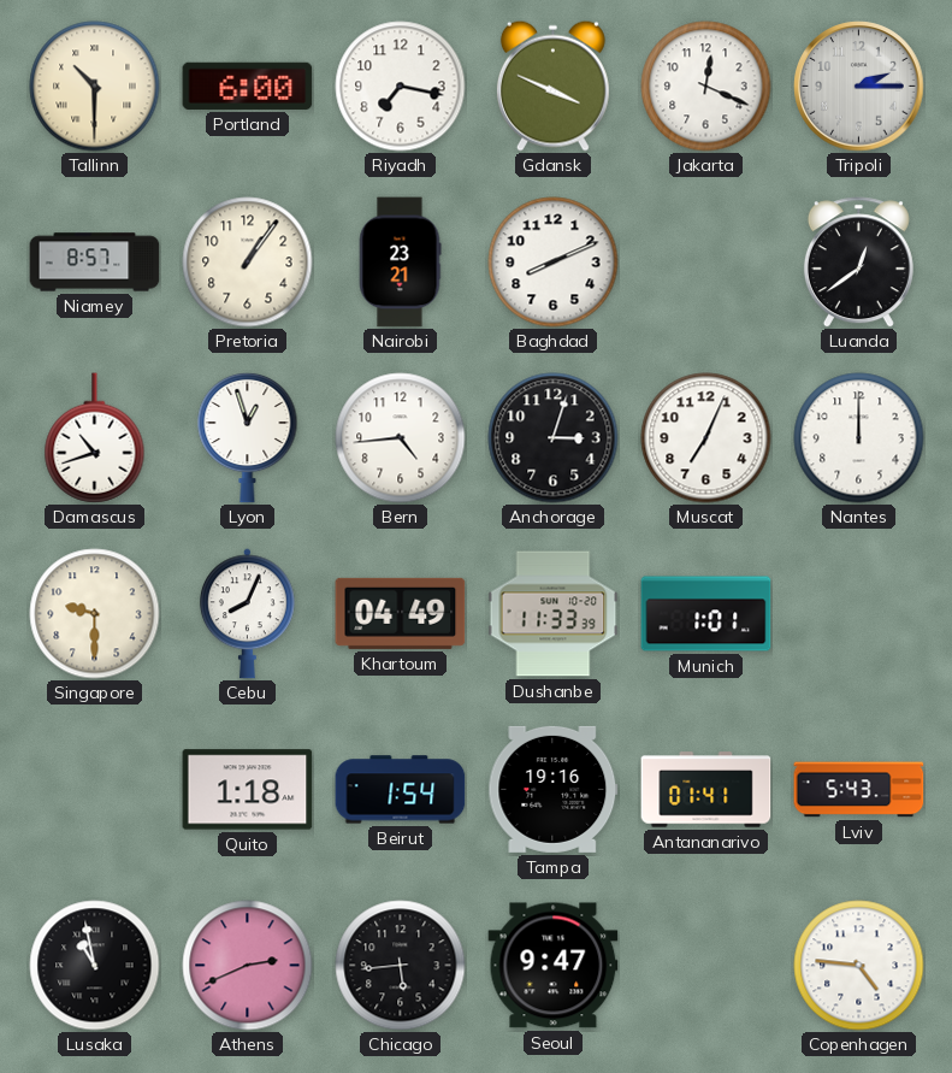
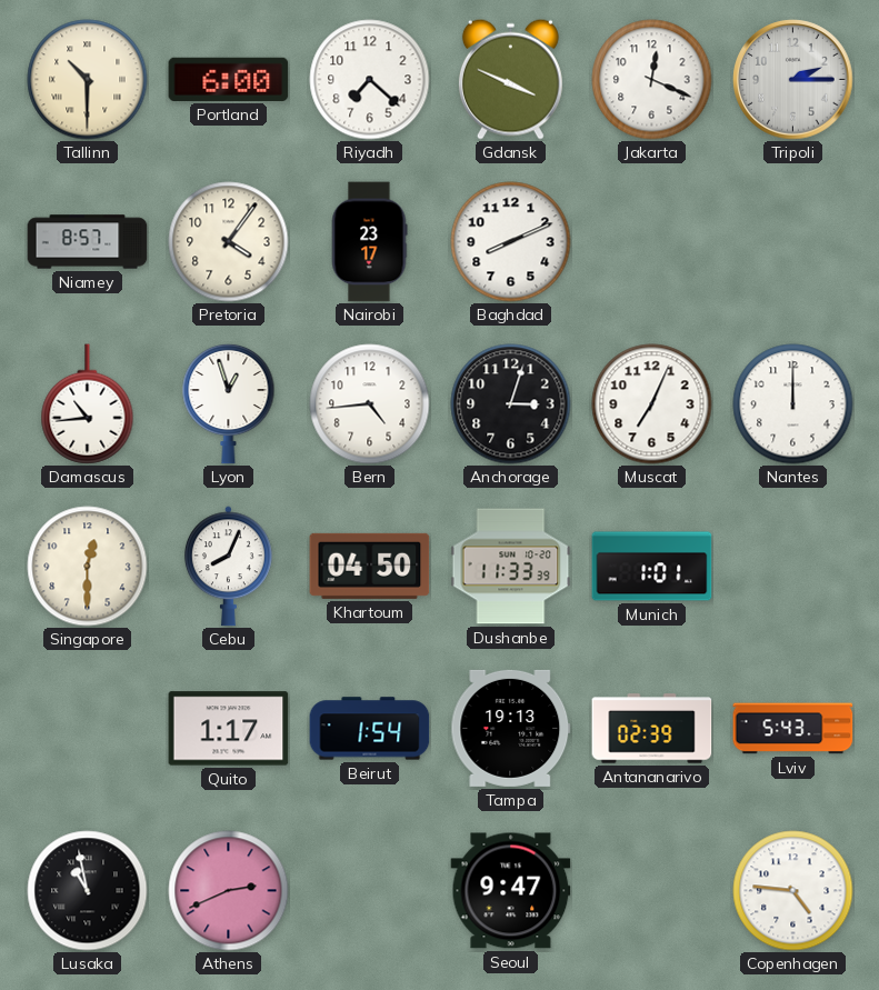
Riyadh: 7:17 -> 7:22
Pretoria: 1:06 -> 4:06
Nairobi: 23:21 -> 23:17
Luanda: 12:39 -> none
Damascus: 10:42 -> 10:44
Singapore: 9:30 -> 12:30
Khartoum: 04:49 -> 04:50
Quito: 1:18 -> 1:17
Tampa: 19:16 -> 19:13
Antananarivo: 01:41 -> 02:39
Chicago: 5:44 -> none
